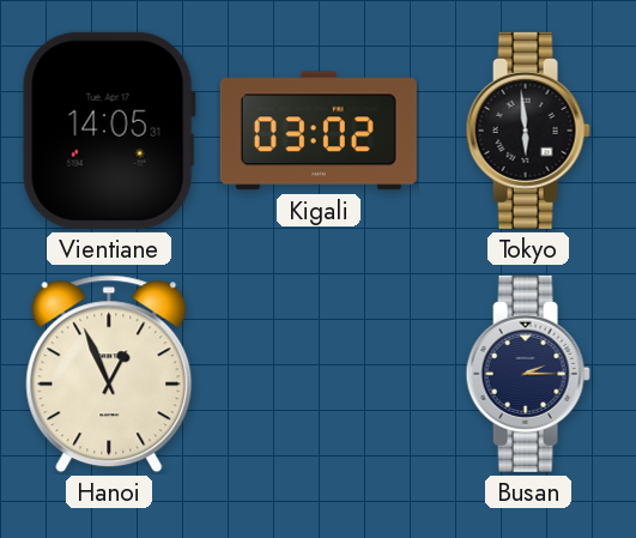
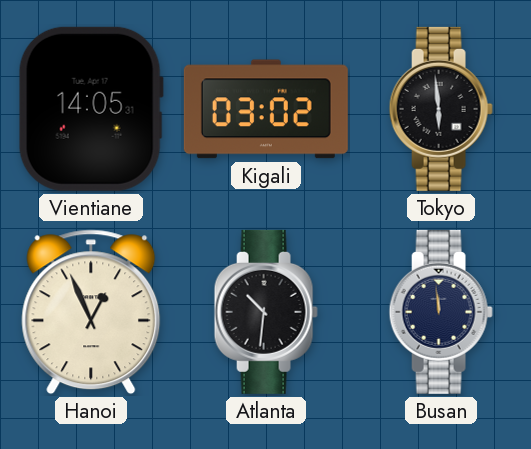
Atlanta: none -> 10:31
Busan: 2:15 -> 11:59
